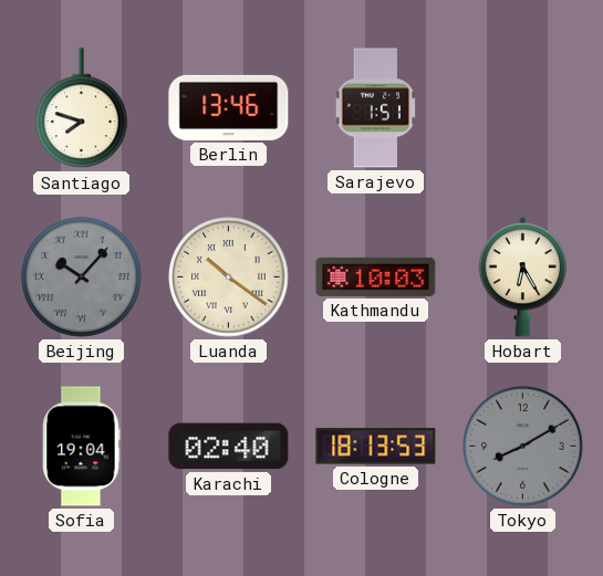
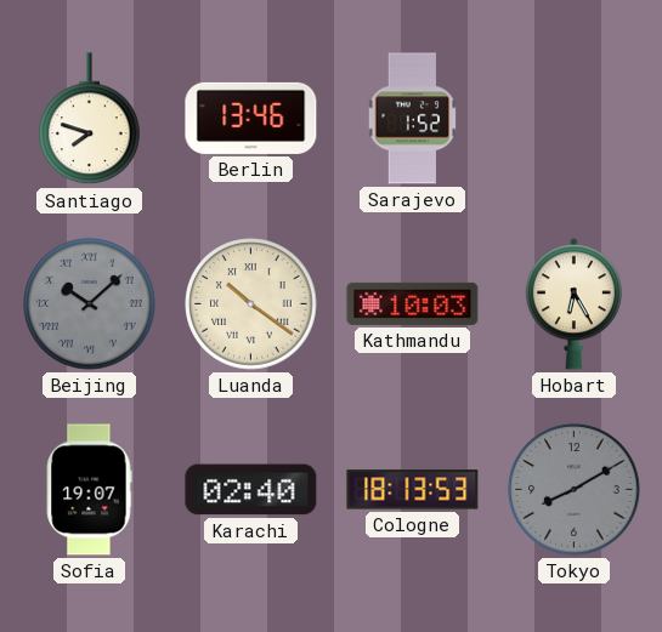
Sarajevo: 1:51 -> 1:52
Beijing: 10:07 -> 10:08
Sofia: 19:04 -> 19:07
